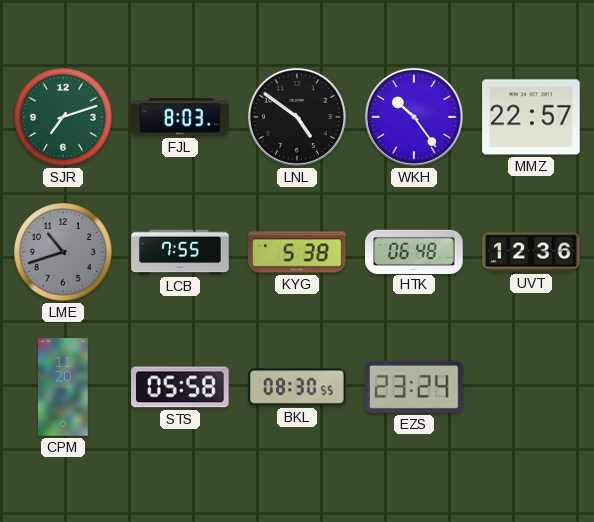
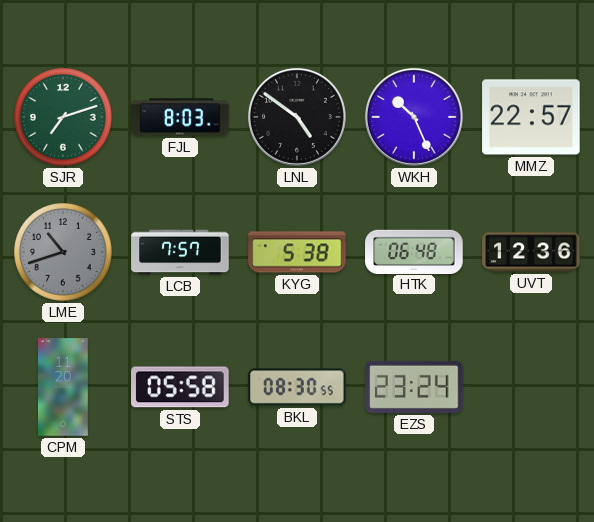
WKH: 10:24 -> 10:26
LCB: 7:55 -> 7:57
